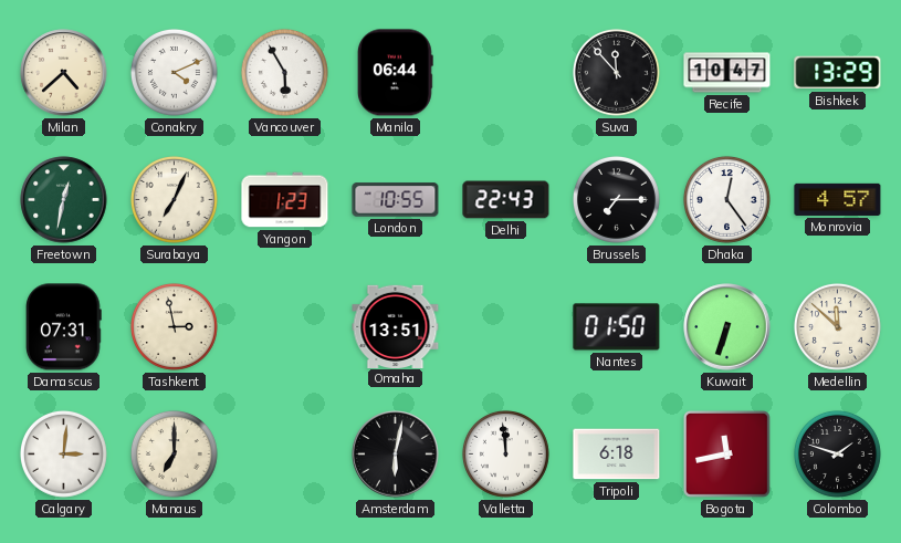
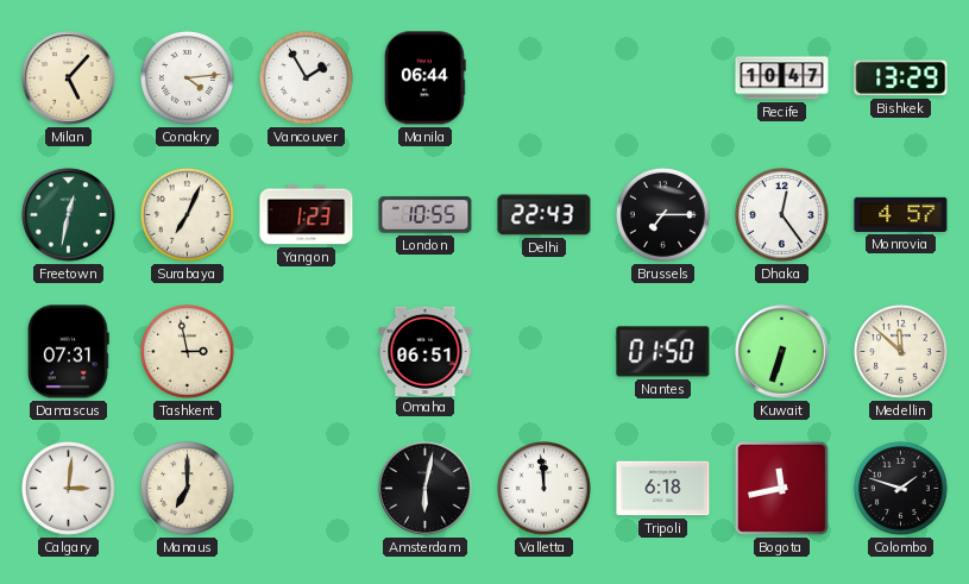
Milan: 4:38 -> 5:07
Conakry: 4:11 -> 4:14
Vancouver: 5:55 -> 1:55
Suva: 11:53 -> none
Omaha: 13:51 -> 06:51
